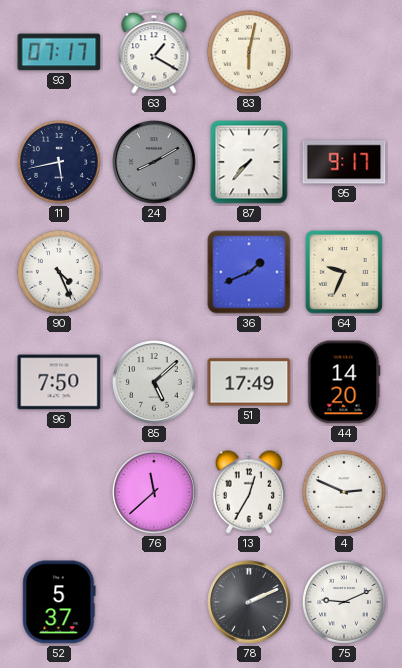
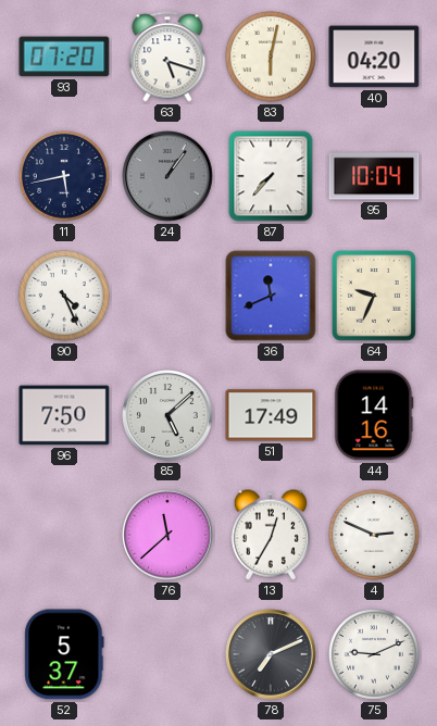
93: 07:17 -> 07:20
63: 1:20 -> 5:18
40: none -> 04:20
24: 8:10 -> 1:06
95: 9:17 -> 10:04
36: 1:41 -> 11:41
44: 14:20 -> 14:16
78: 2:11 -> 7:11
